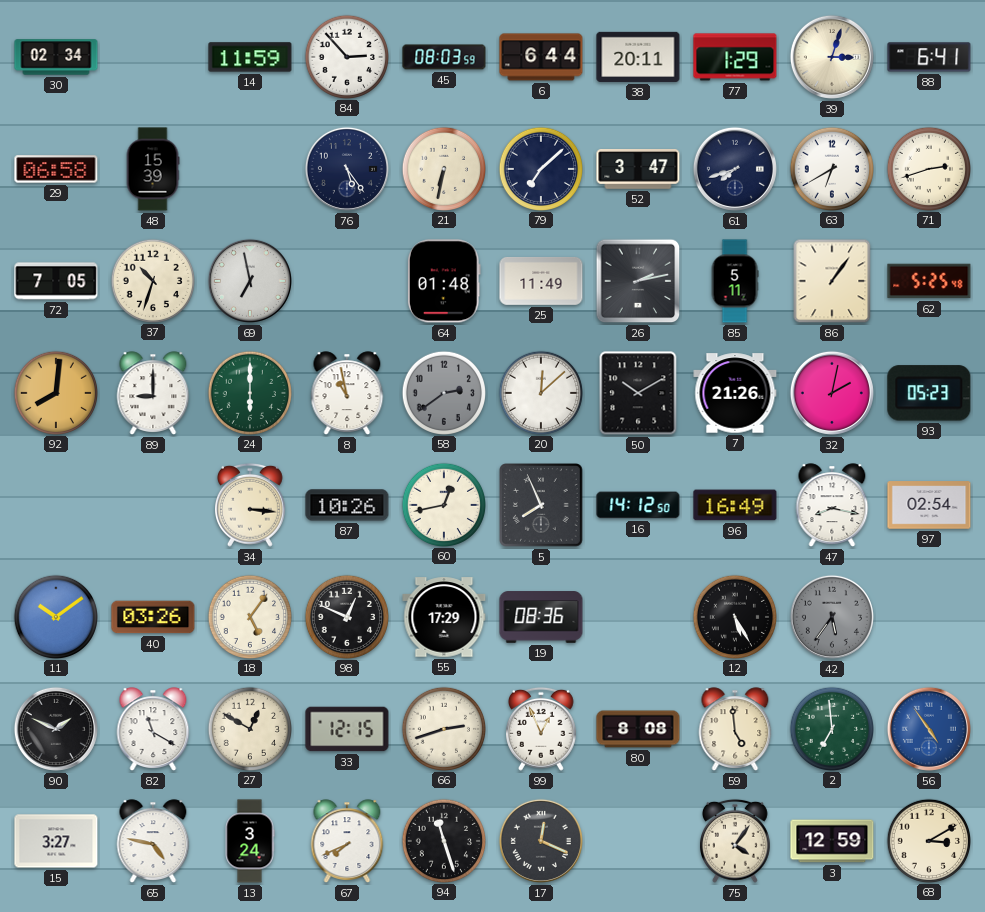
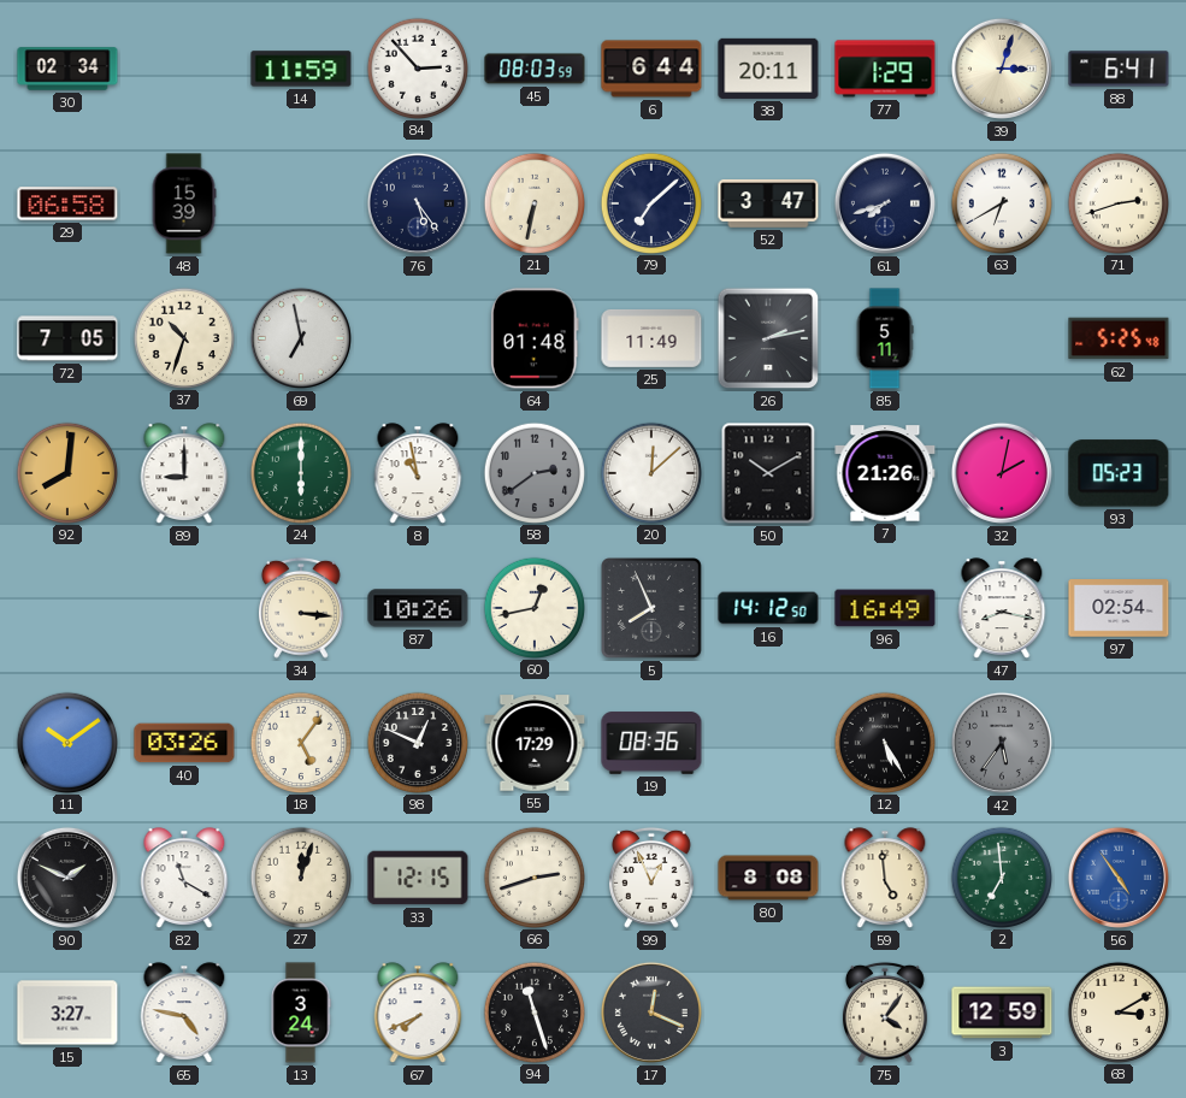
86: 1:06 -> none
27: 12:50 -> 12:03
